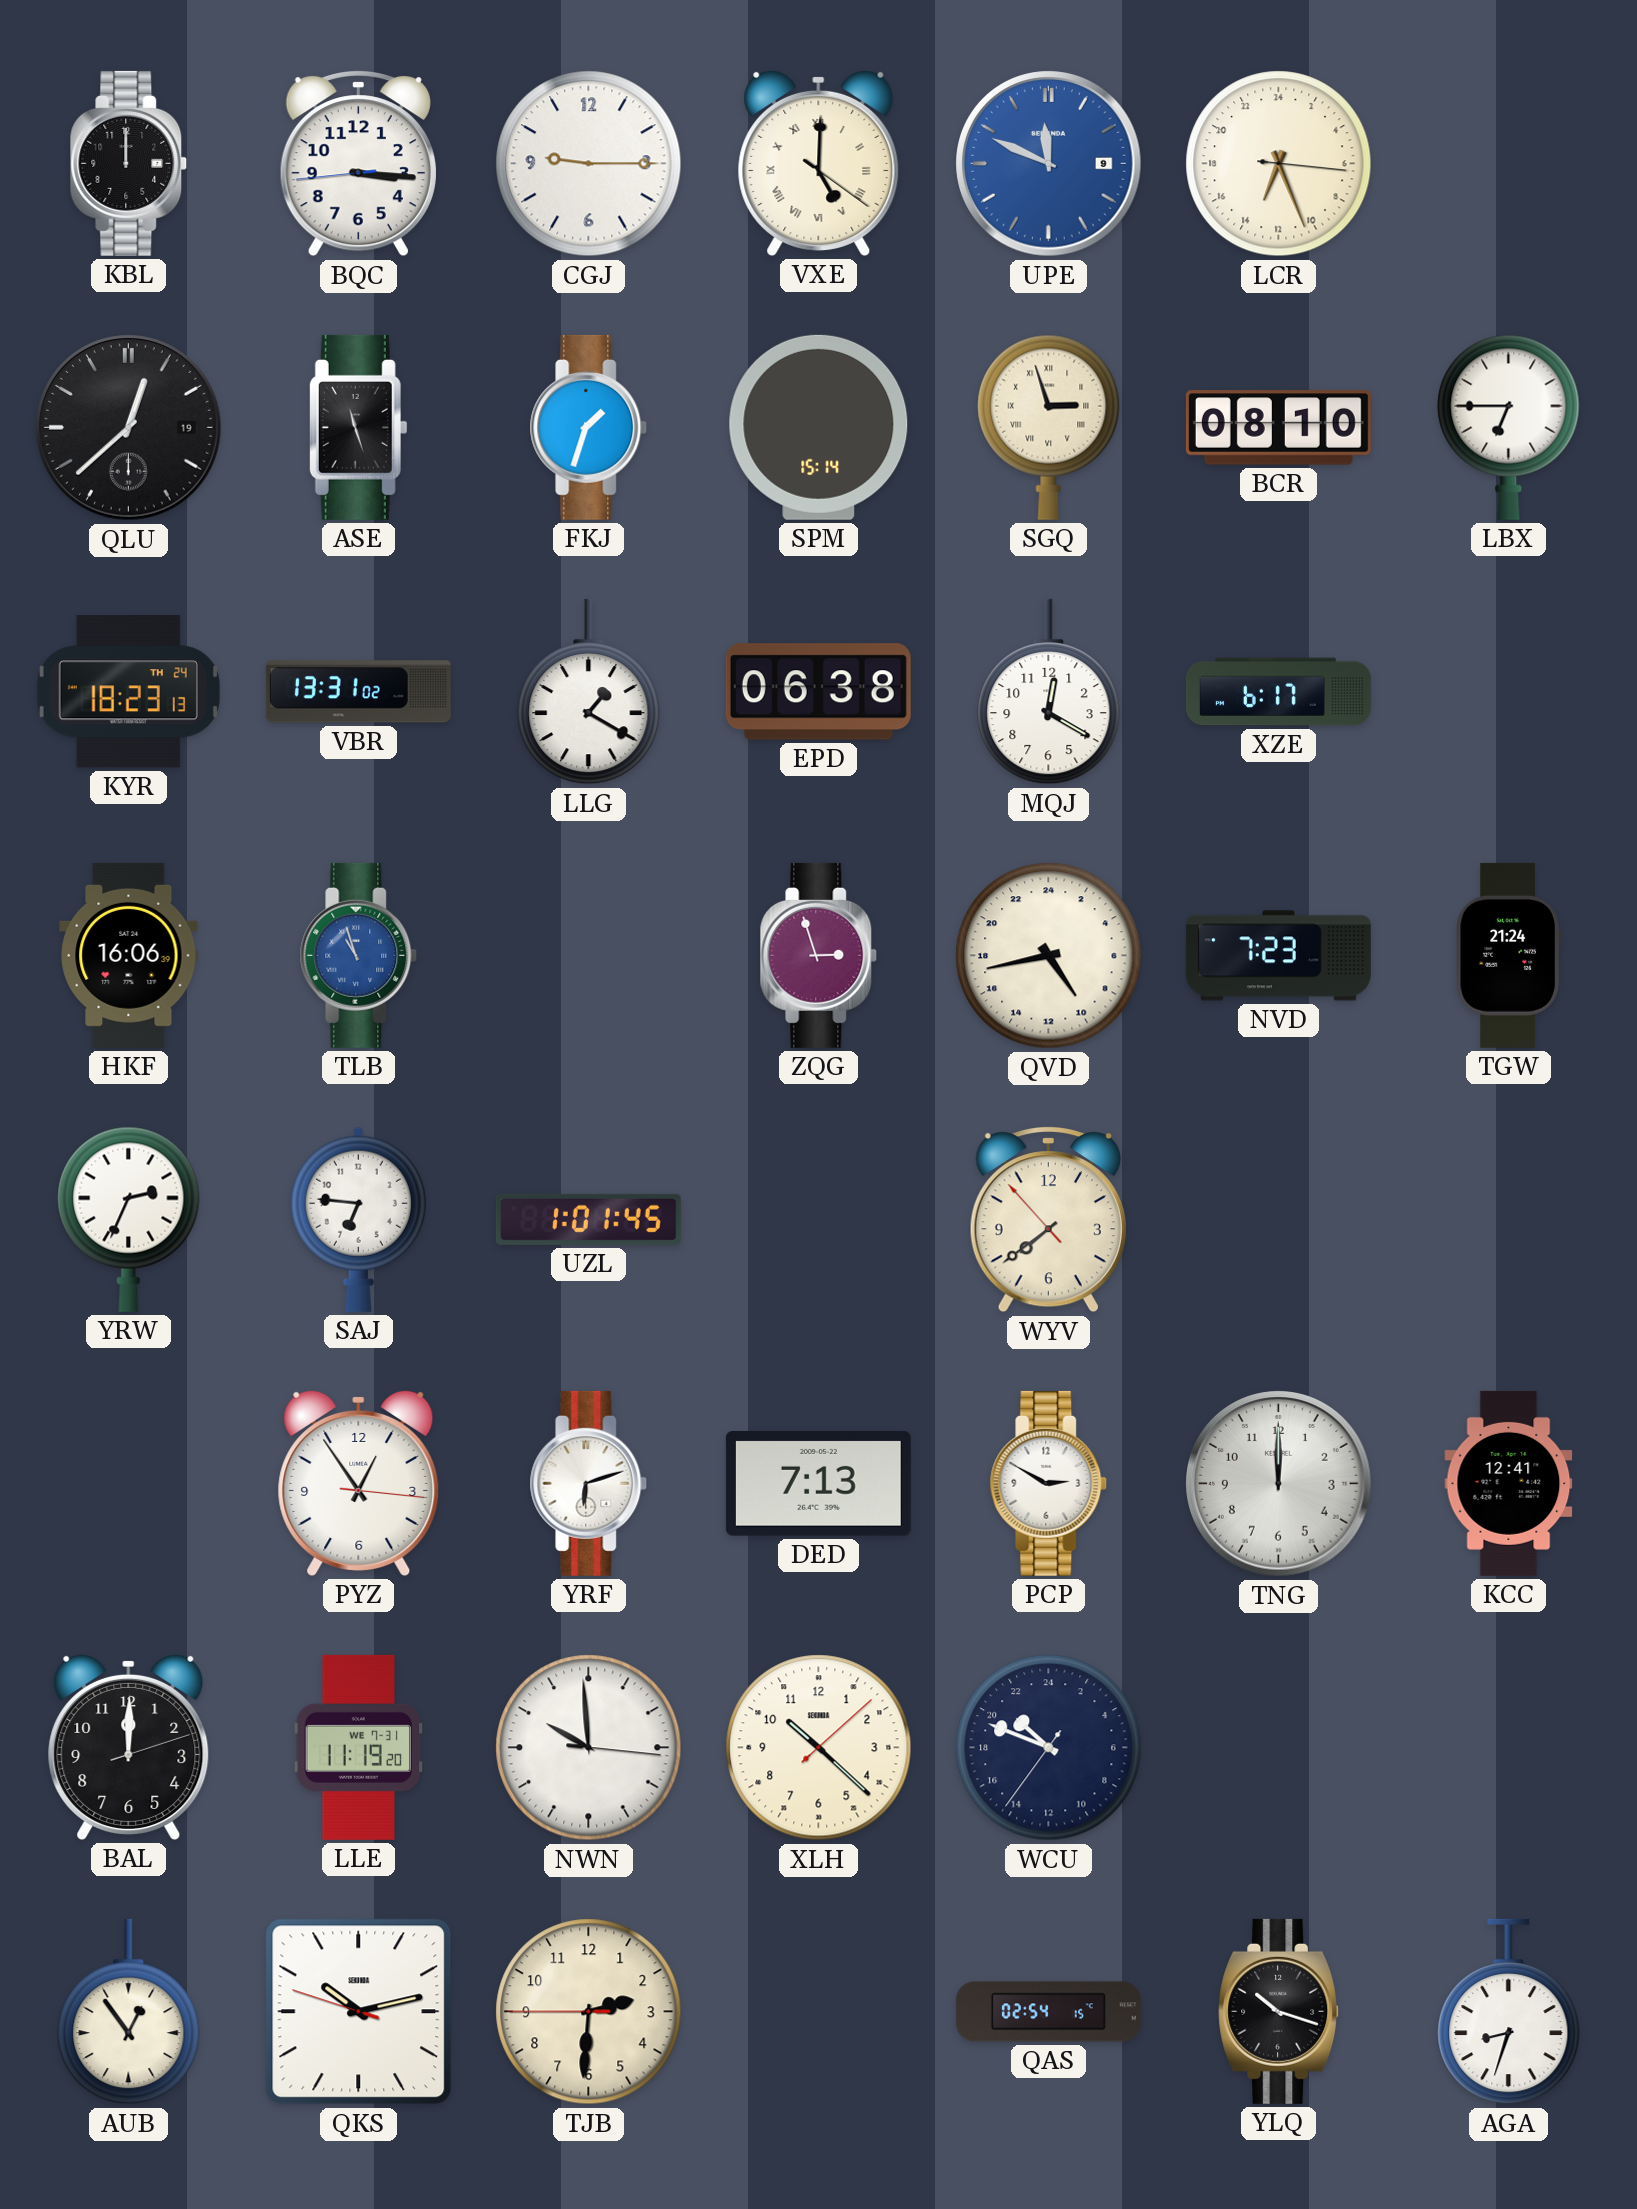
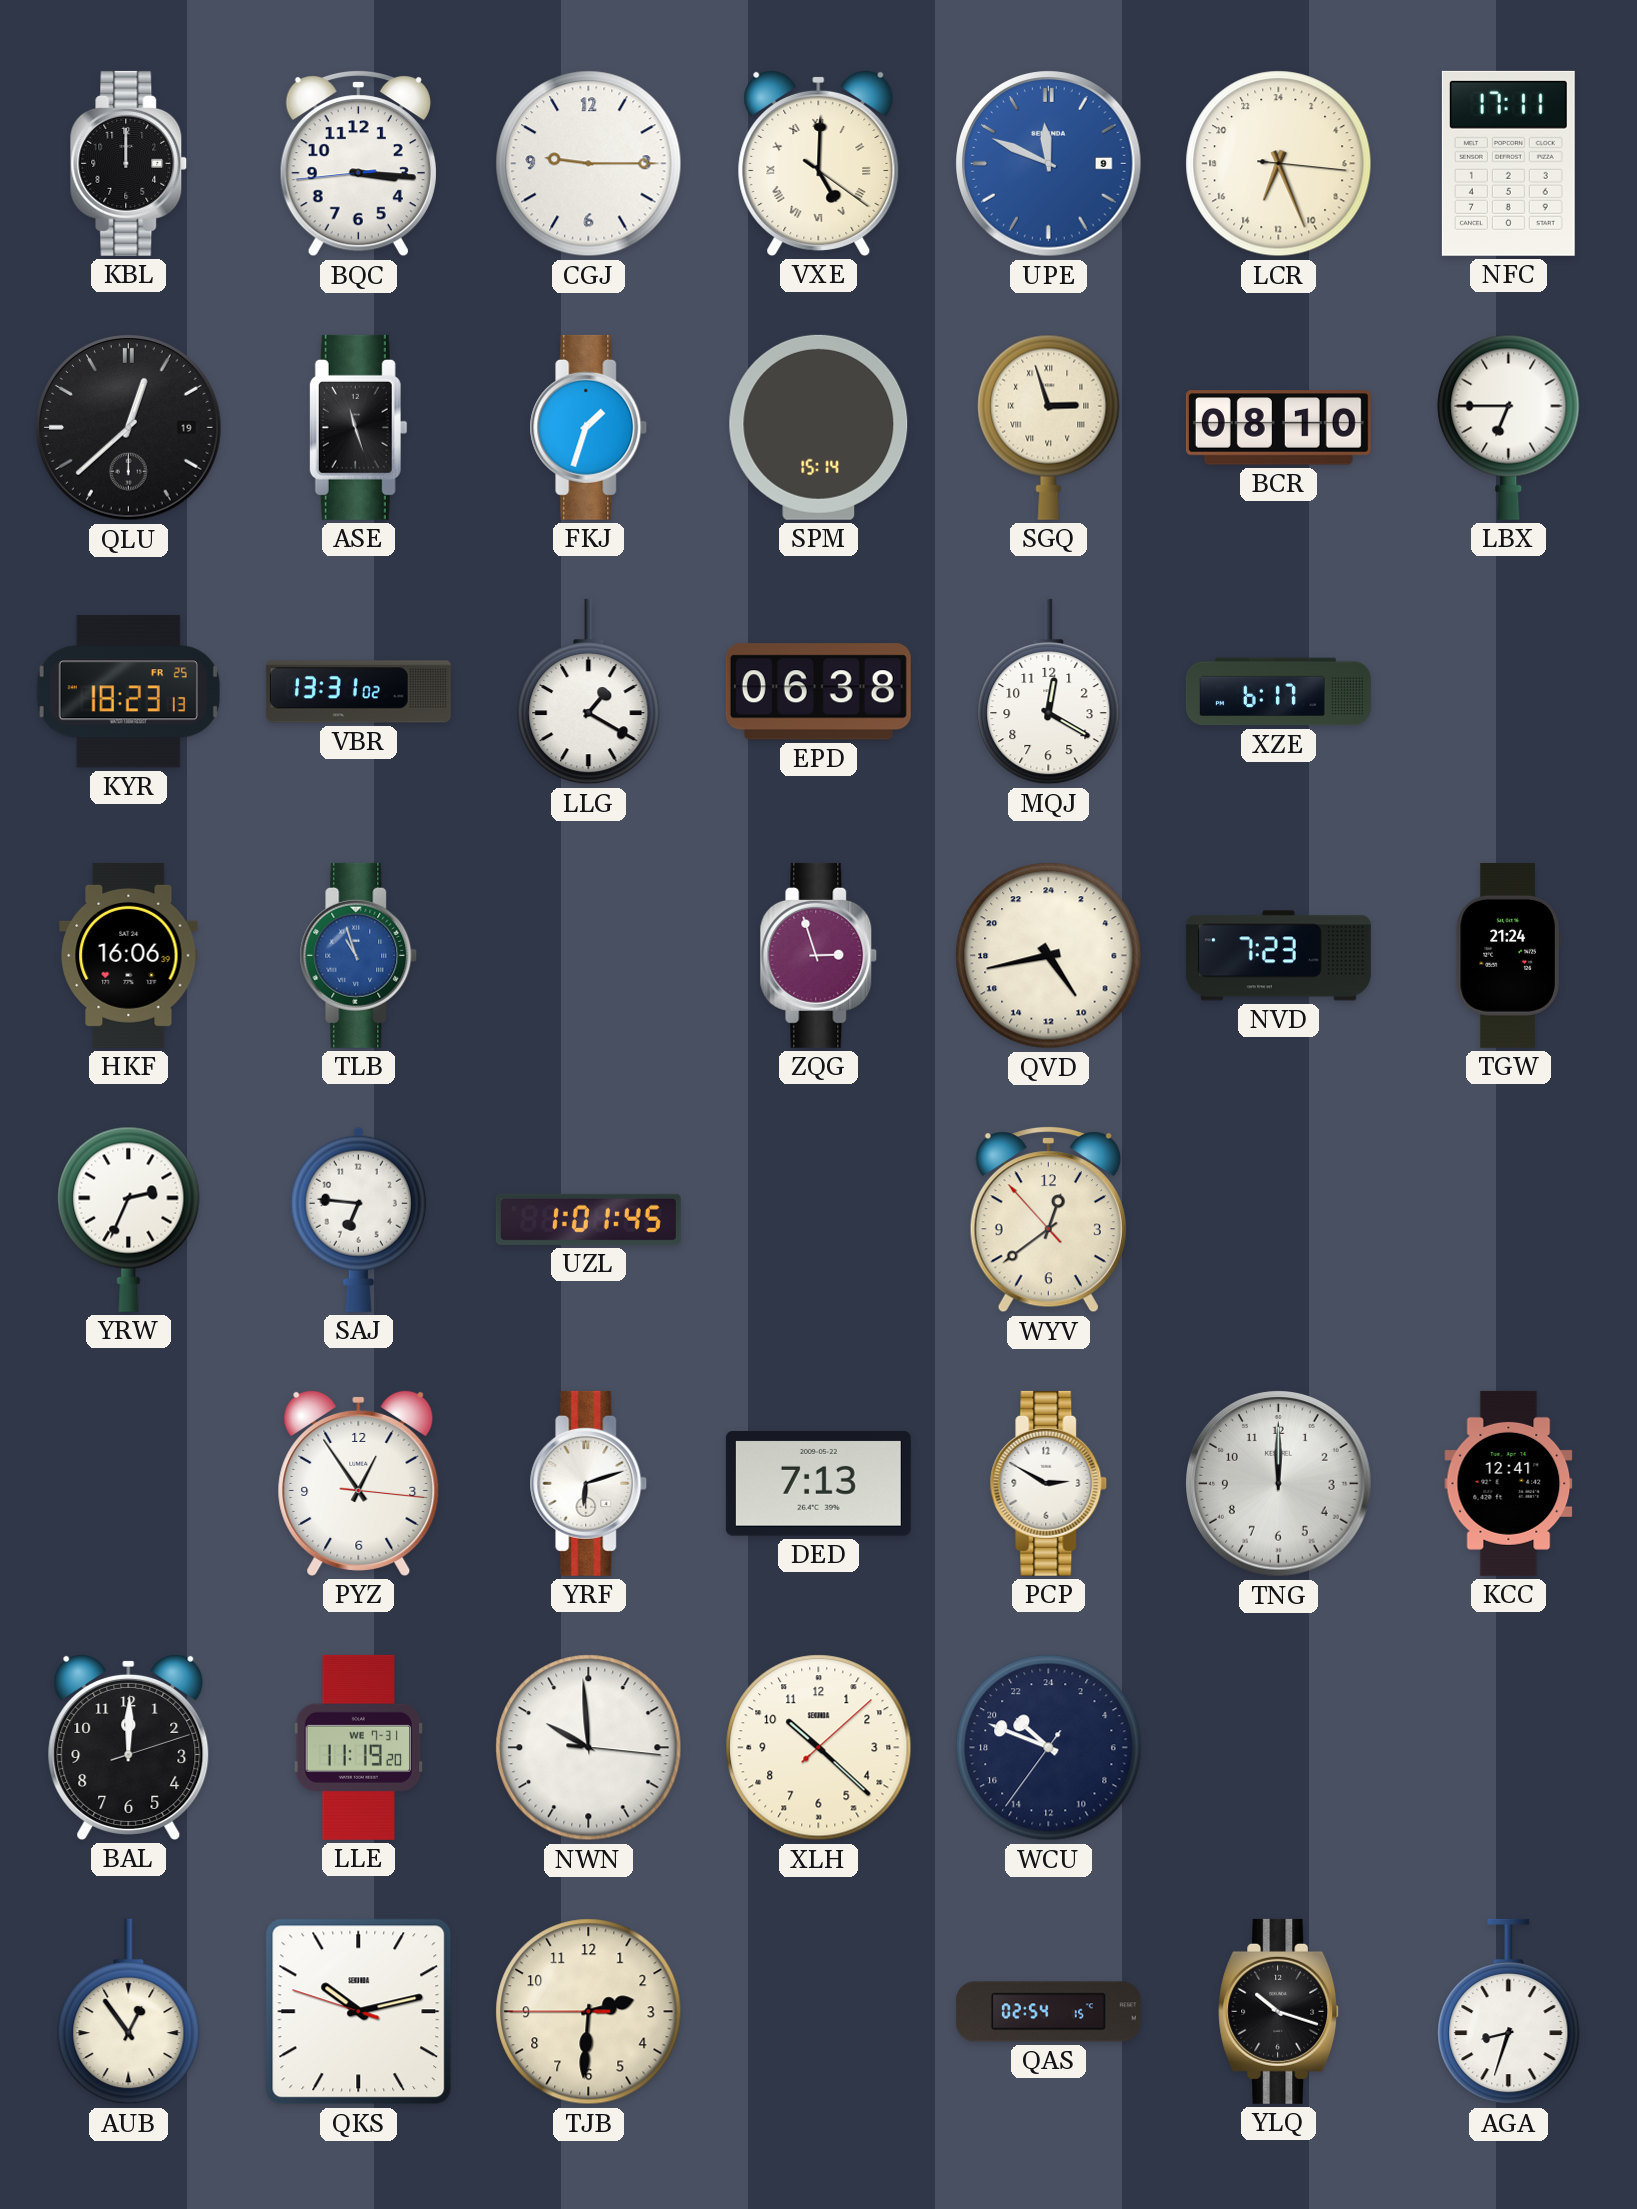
NFC: none -> 17:11
KYR date: TH 24 -> FR 25
WYV: 7:38 -> 12:38
